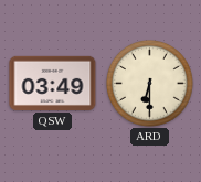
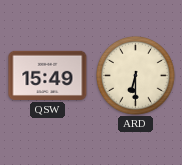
QSW: 03:49 -> 15:49
